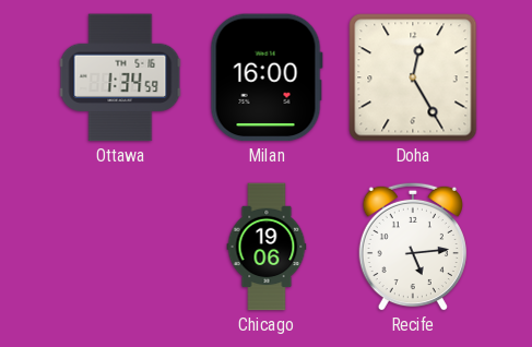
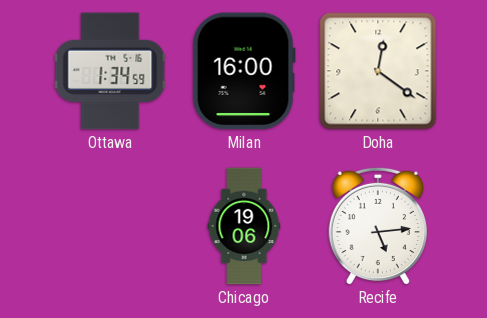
Doha: 12:25 -> 12:21
